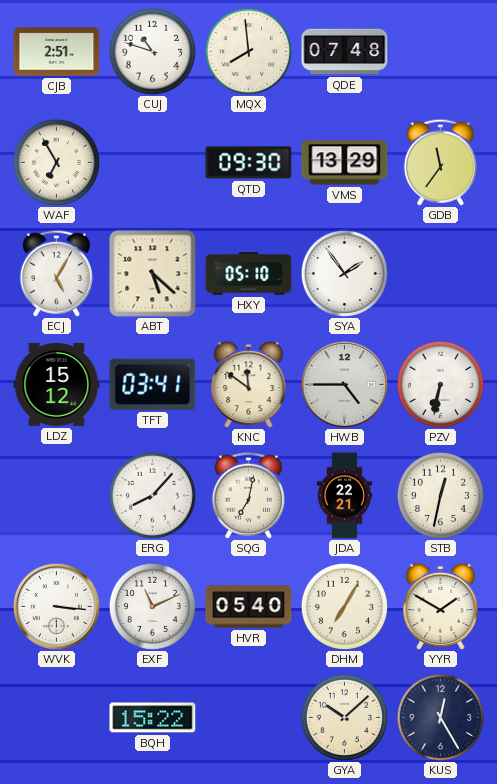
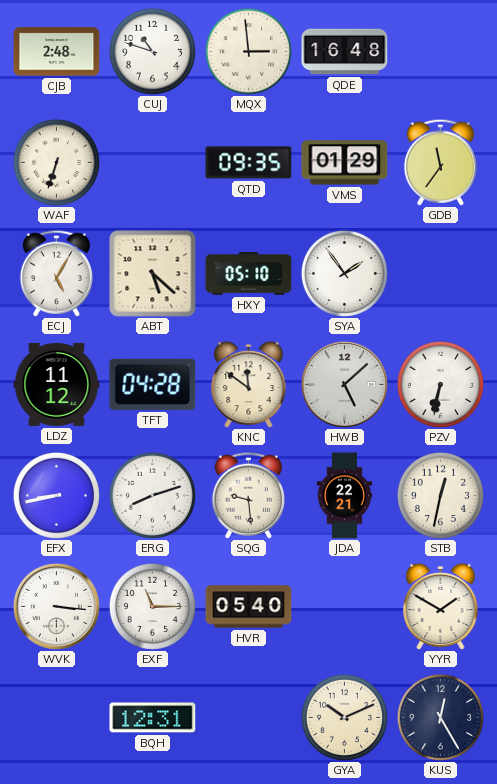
CJB: 2:51 -> 2:48
MQX: 7:59 -> 2:59
QDE: 07:48 -> 16:48
WAF: 6:55 -> 6:33
QTD: 09:30 -> 09:35
VMS: 13:29 -> 01:29
LDZ: 15:12 -> 11:12
TFT: 03:41 -> 04:28
HWB: 4:45 -> 5:08
EFX: none -> 8:43
ERG: 8:07 -> 8:12
SQG: 7:02 -> 9:29
EXF: 11:11 -> 11:15
DHM: 7:05 -> none
BQH: 15:22 -> 12:31
GYA: 10:08 -> 10:11
